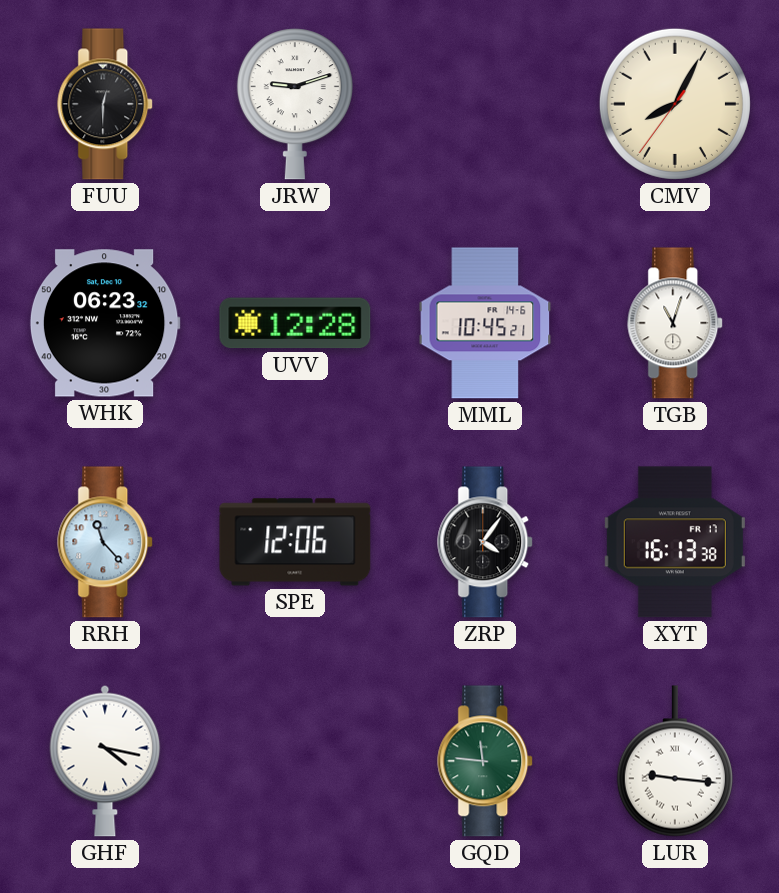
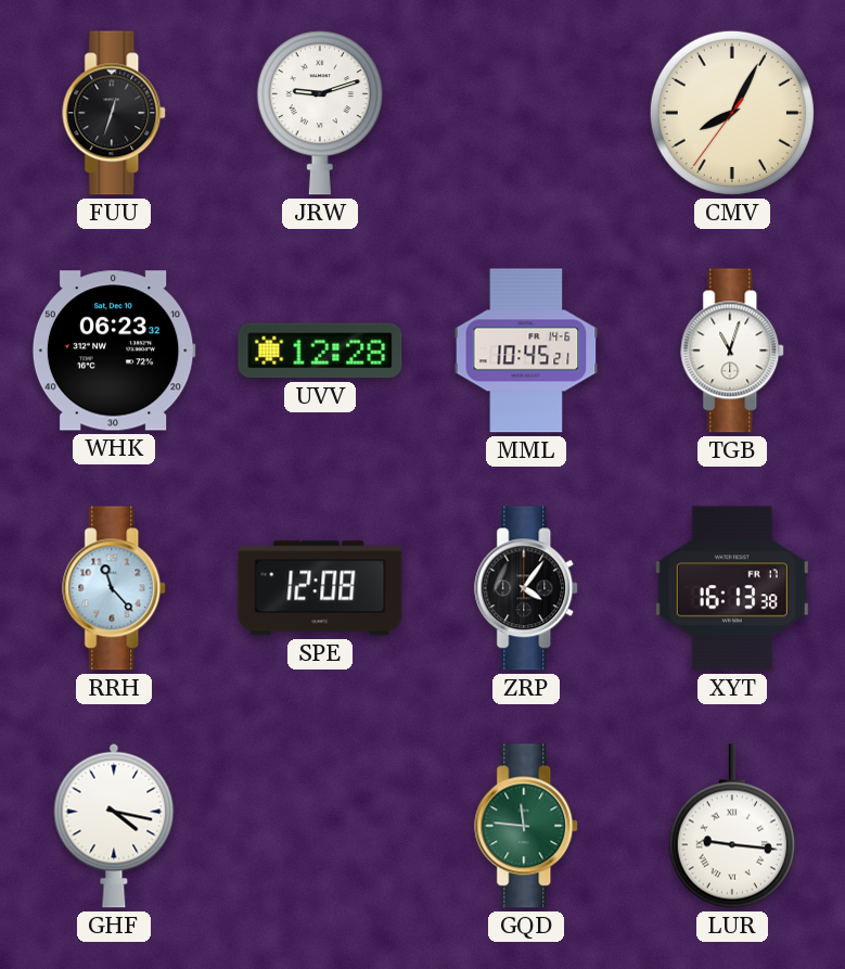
FUU: 12:30 -> 12:33
SPE: 12:06 -> 12:08
